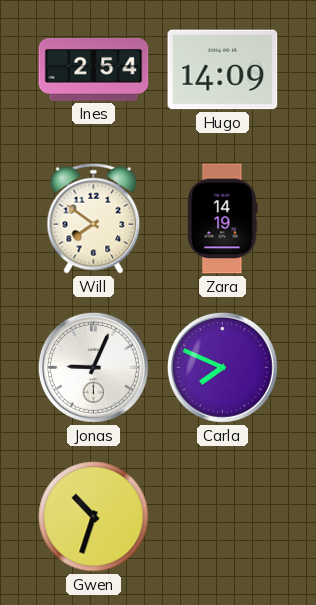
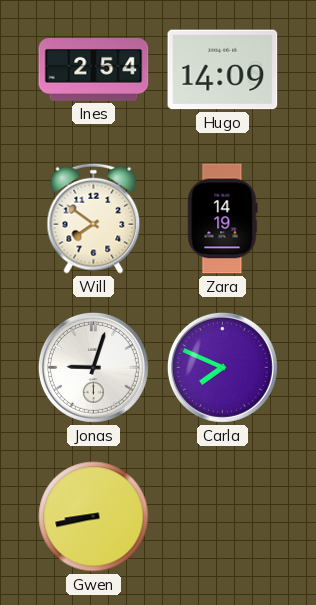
Jonas: 9:04 -> 9:03
Gwen: 10:33 -> 8:43
